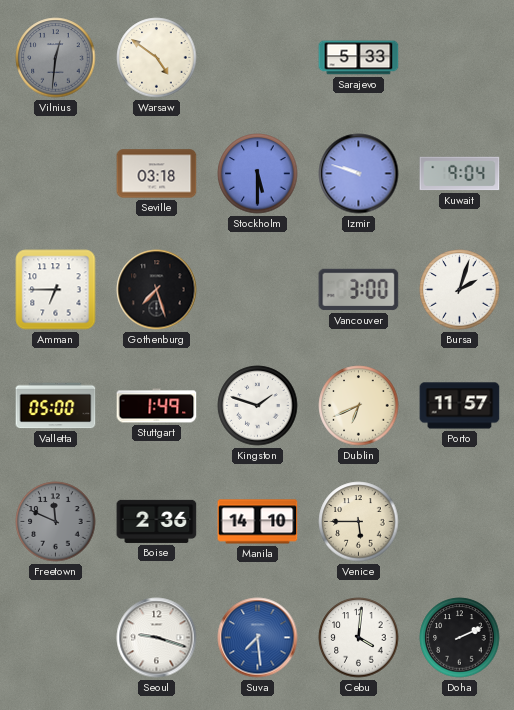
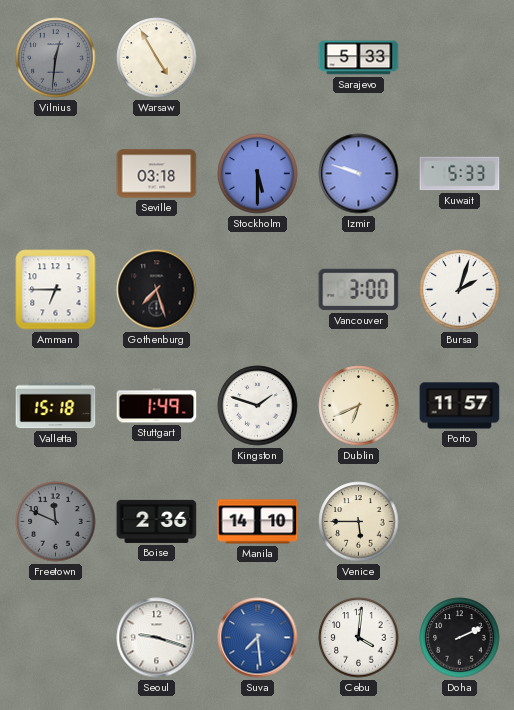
Warsaw: 4:51 -> 4:55
Kuwait: 9:04 -> 5:33
Valletta: 05:00 -> 15:18
